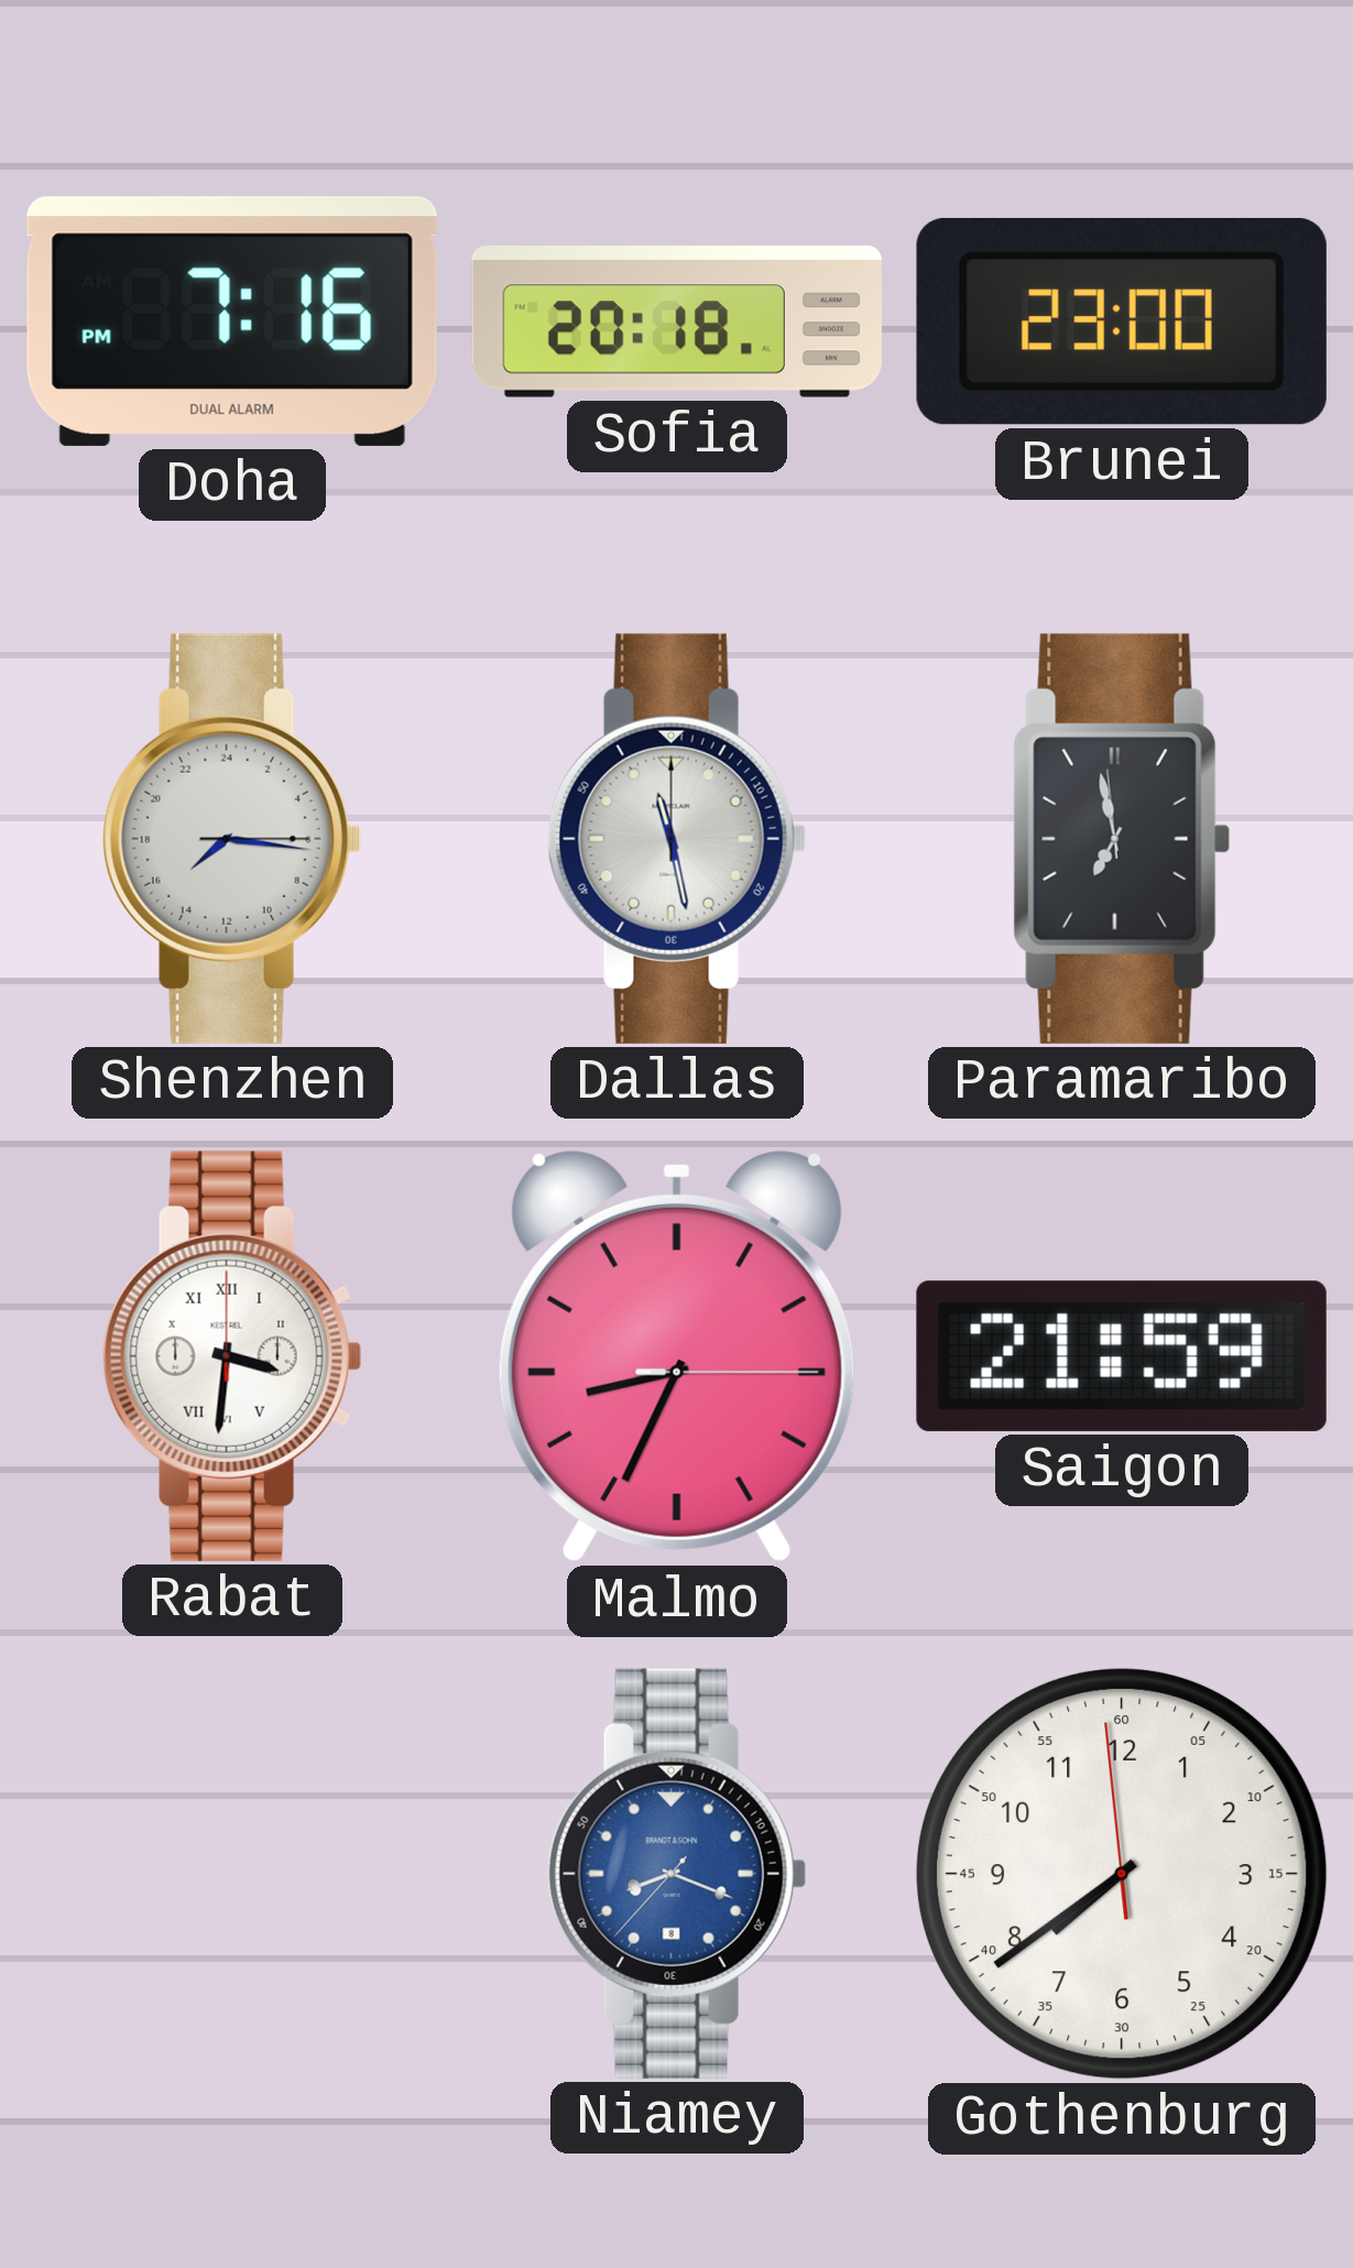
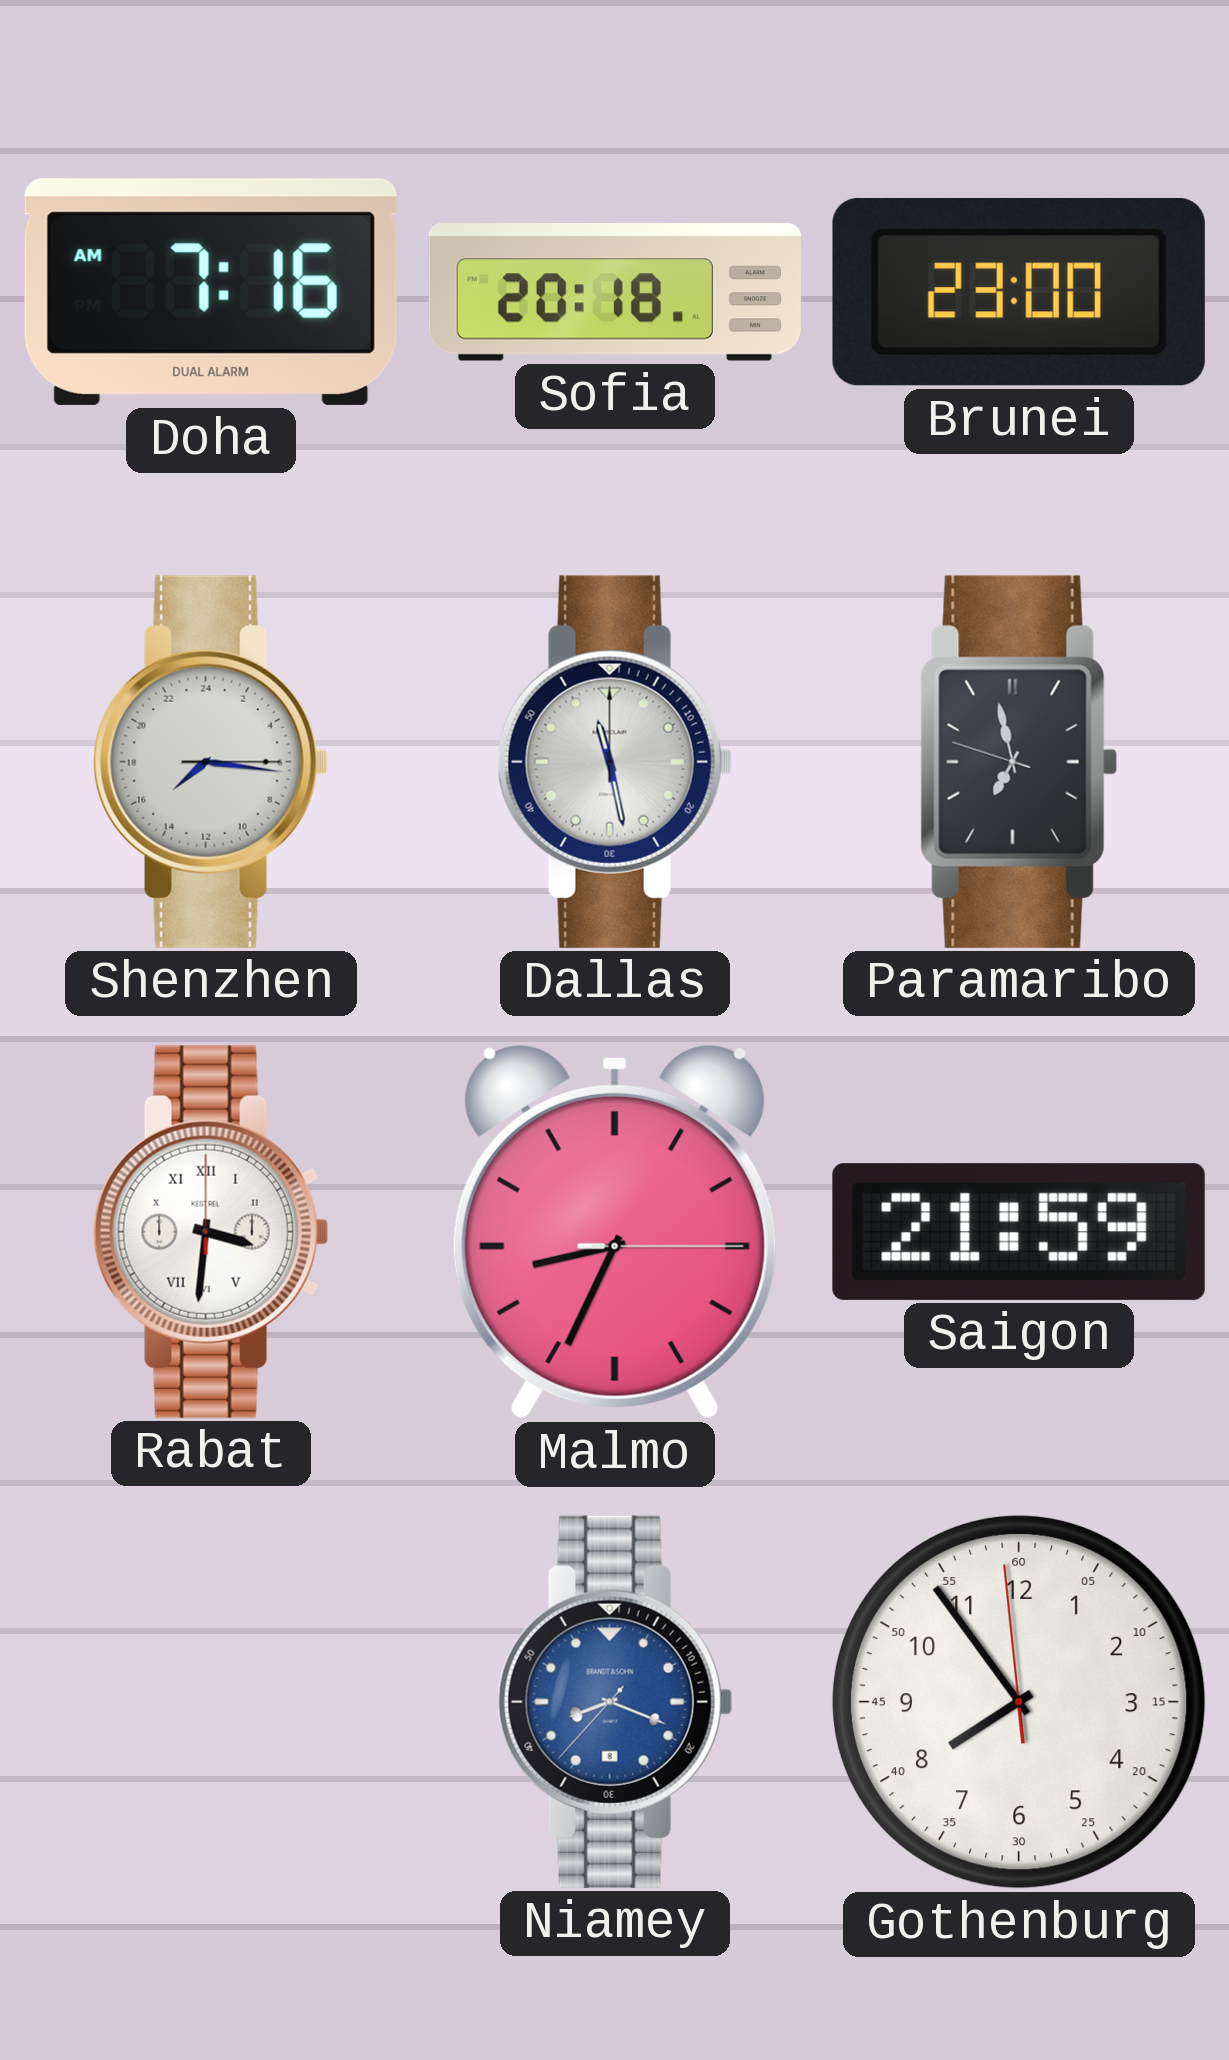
Doha: 7:16 PM -> 7:16 AM
Paramaribo: 6:57:59 -> 6:57:48
Gothenburg: 7:38 -> 7:53
